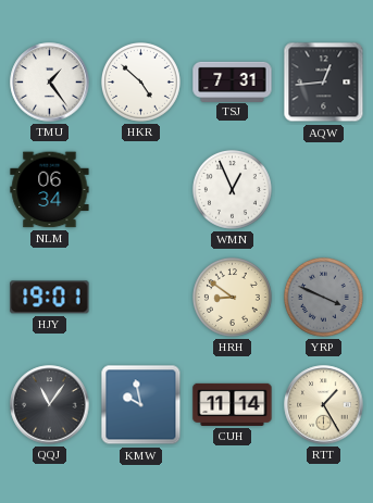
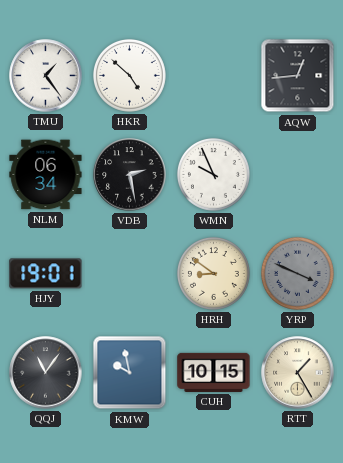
TSJ: 7:31 -> none
VDB: none -> 2:28
WMN: 12:56 -> 9:56
CUH: 11:14 -> 10:15
